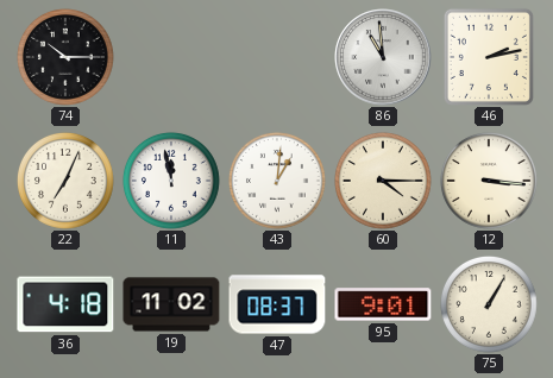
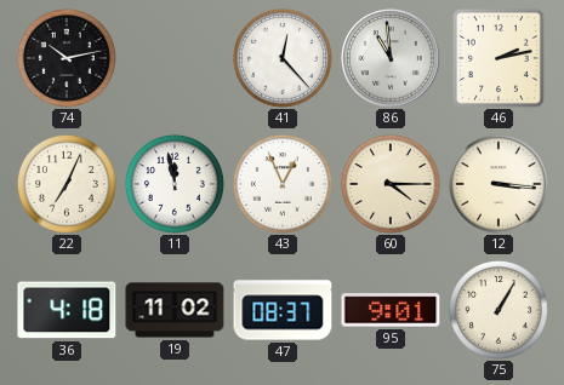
74: 10:15 -> 10:13
41: none -> 12:23
43: 1:01 -> 12:56
